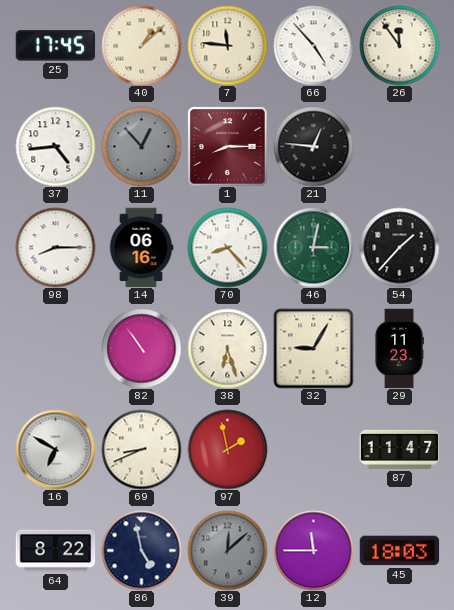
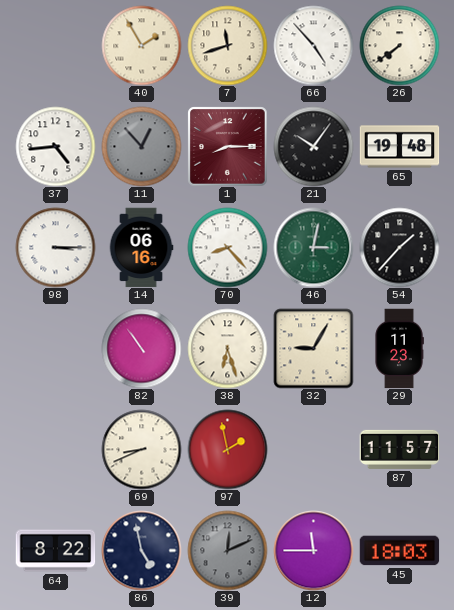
25: 17:45 -> none
40: 1:08 -> 1:55
7: 11:46 -> 11:42
26: 11:54 -> 7:39
21: 12:46 -> 10:06
65: none -> 19:48
98: 8:15 -> 3:15
16: 6:50 -> none
87: 11:47 -> 11:57
39: 12:08 -> 12:11
